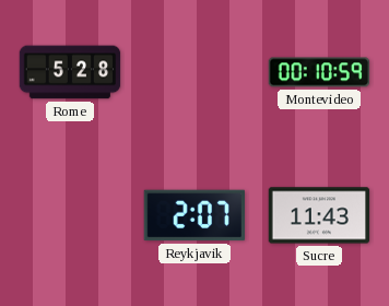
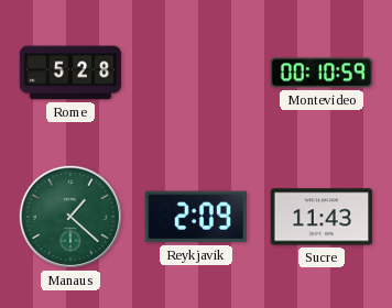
Manaus: none -> 1:22
Reykjavik: 2:07 -> 2:09
